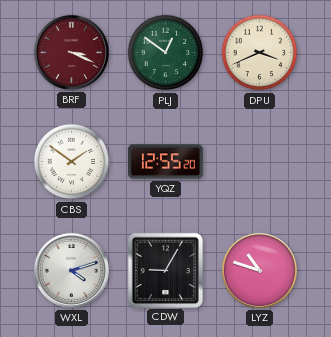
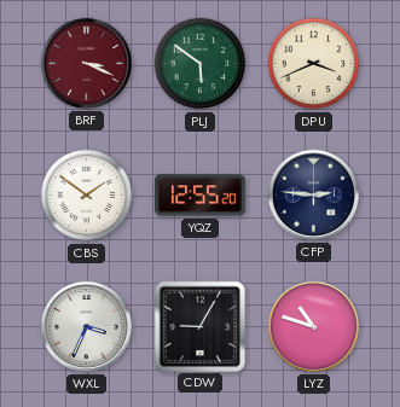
PLJ: 12:51 -> 5:51
CFP: none -> 2:46
WXL: 4:12 -> 3:34
